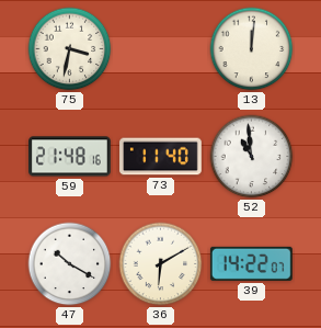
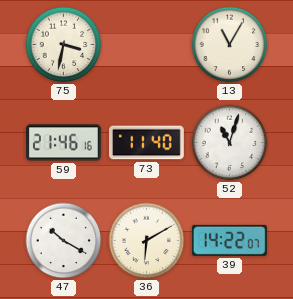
13: 12:01 -> 11:05
59: 21:48 -> 21:46
52: 10:59 -> 11:03
